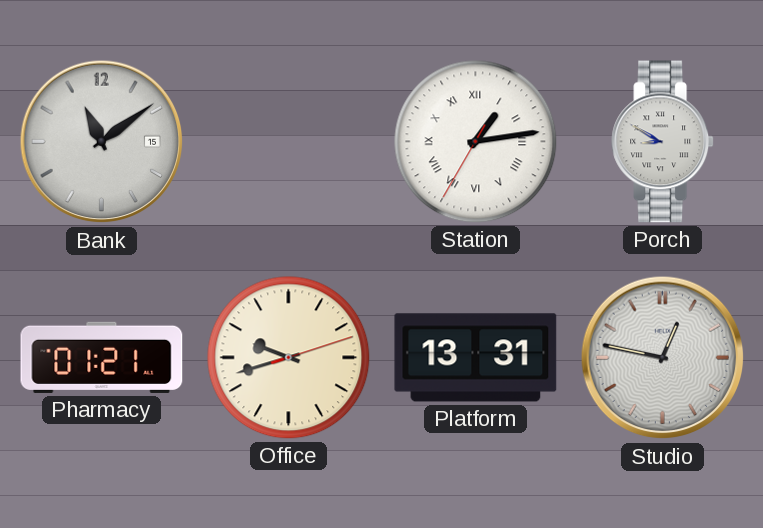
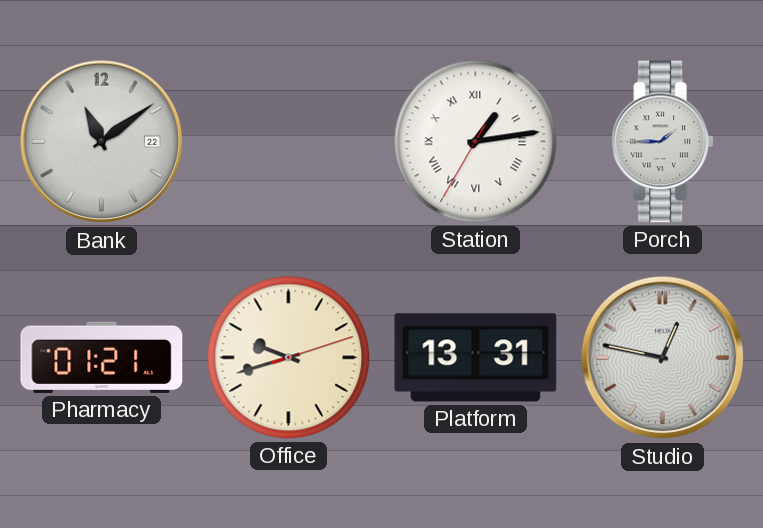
Bank date: 15 -> 22
Porch: 8:50 -> 1:45
